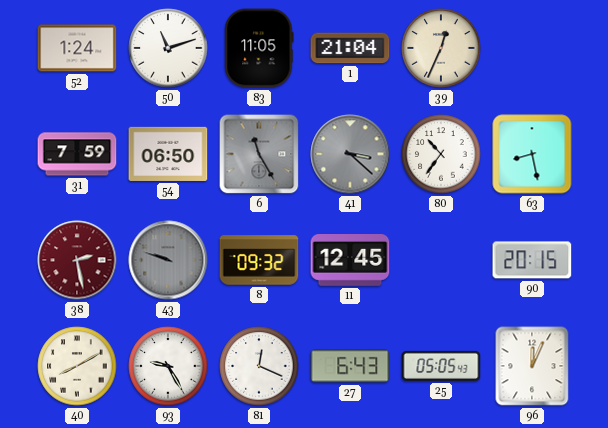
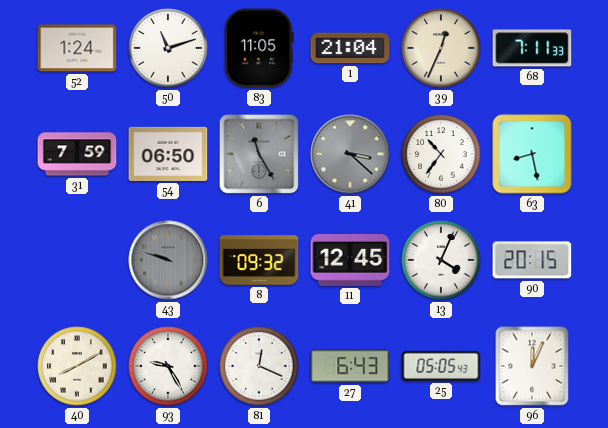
68: none -> 7:11
38: 2:28 -> none
13: none -> 4:04
